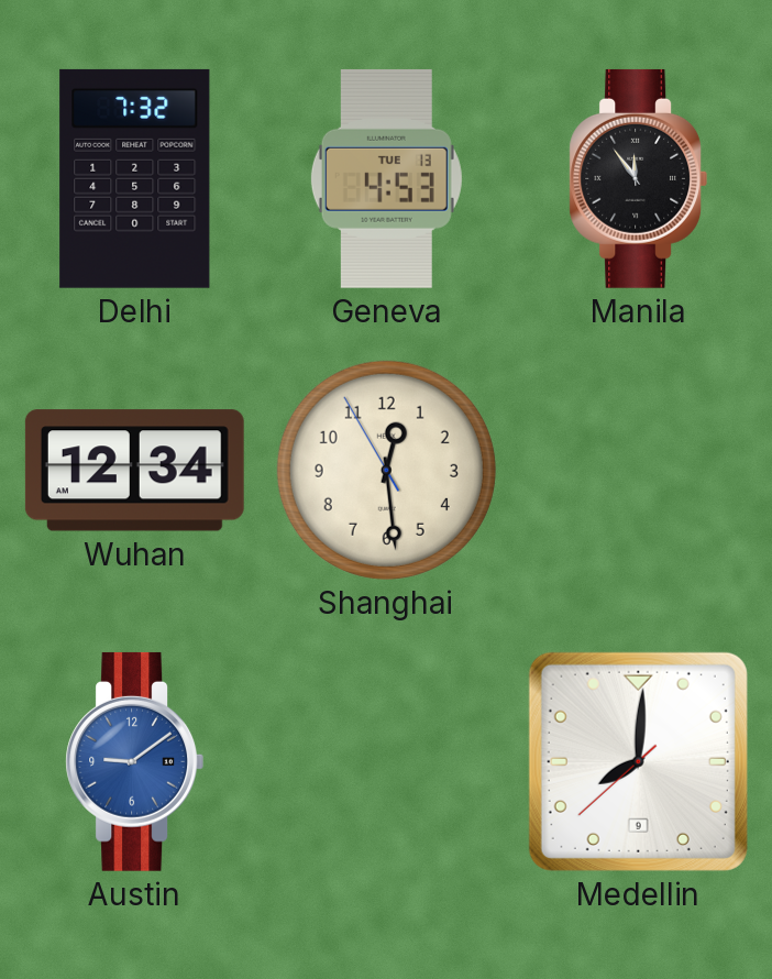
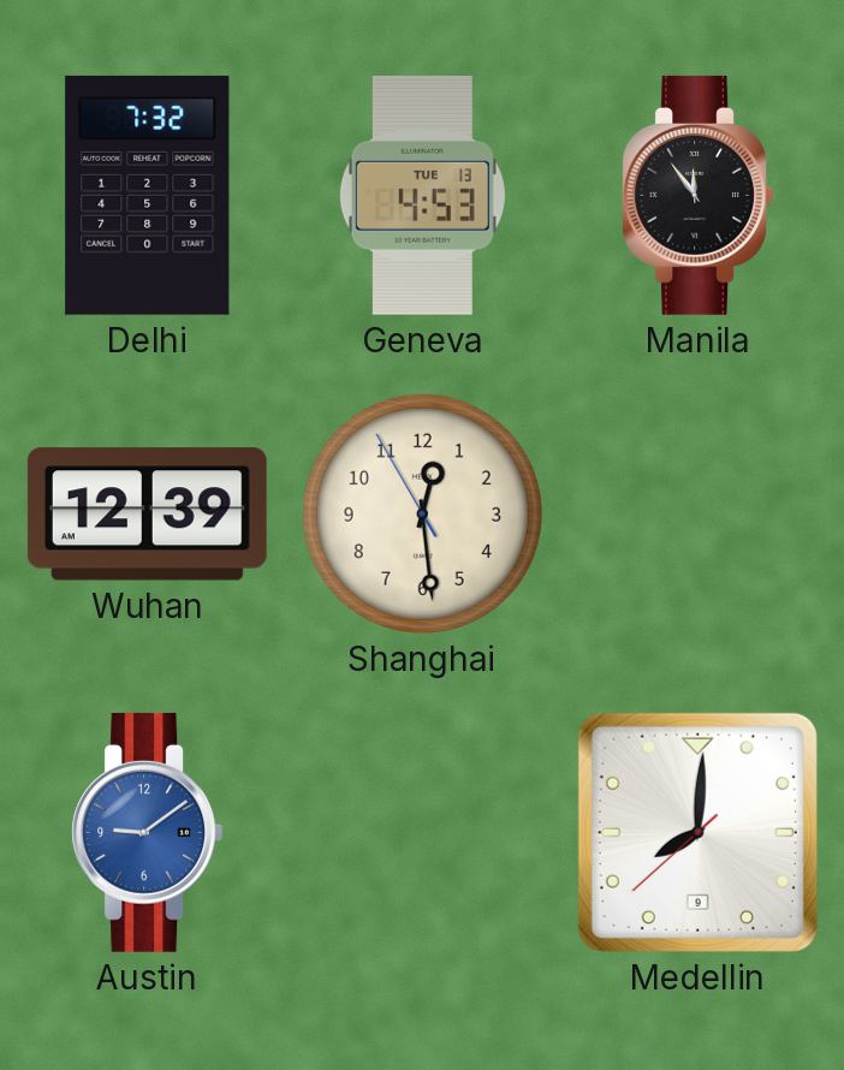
Wuhan: 12:34 -> 12:39
